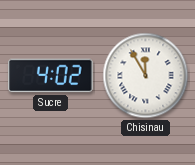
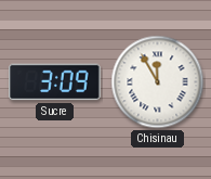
Sucre: 4:02 -> 3:09
